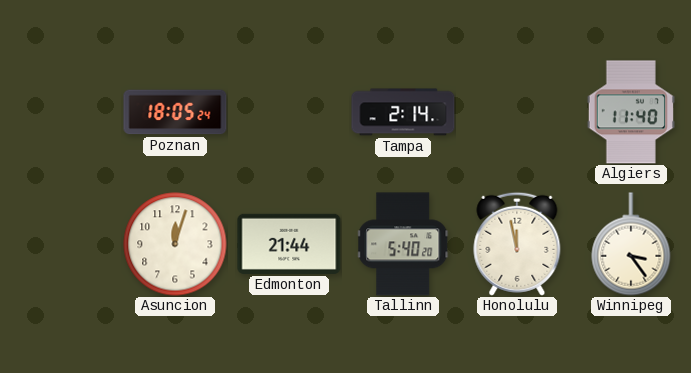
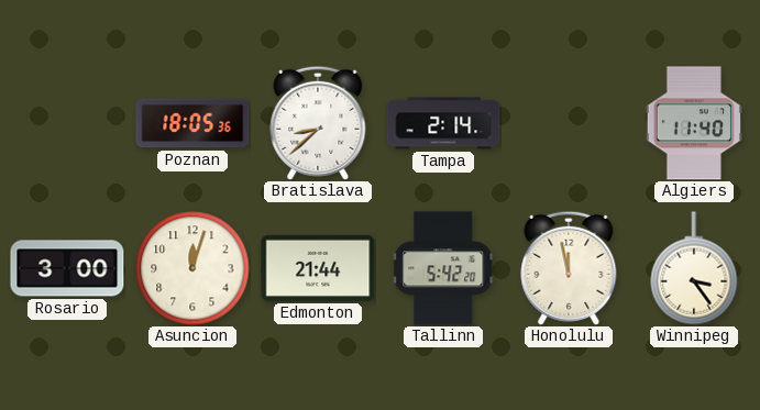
Poznan: 18:05:24 -> 18:05:36
Bratislava: none -> 8:38
Rosario: none -> 3:00
Tallinn: 5:40 -> 5:42
